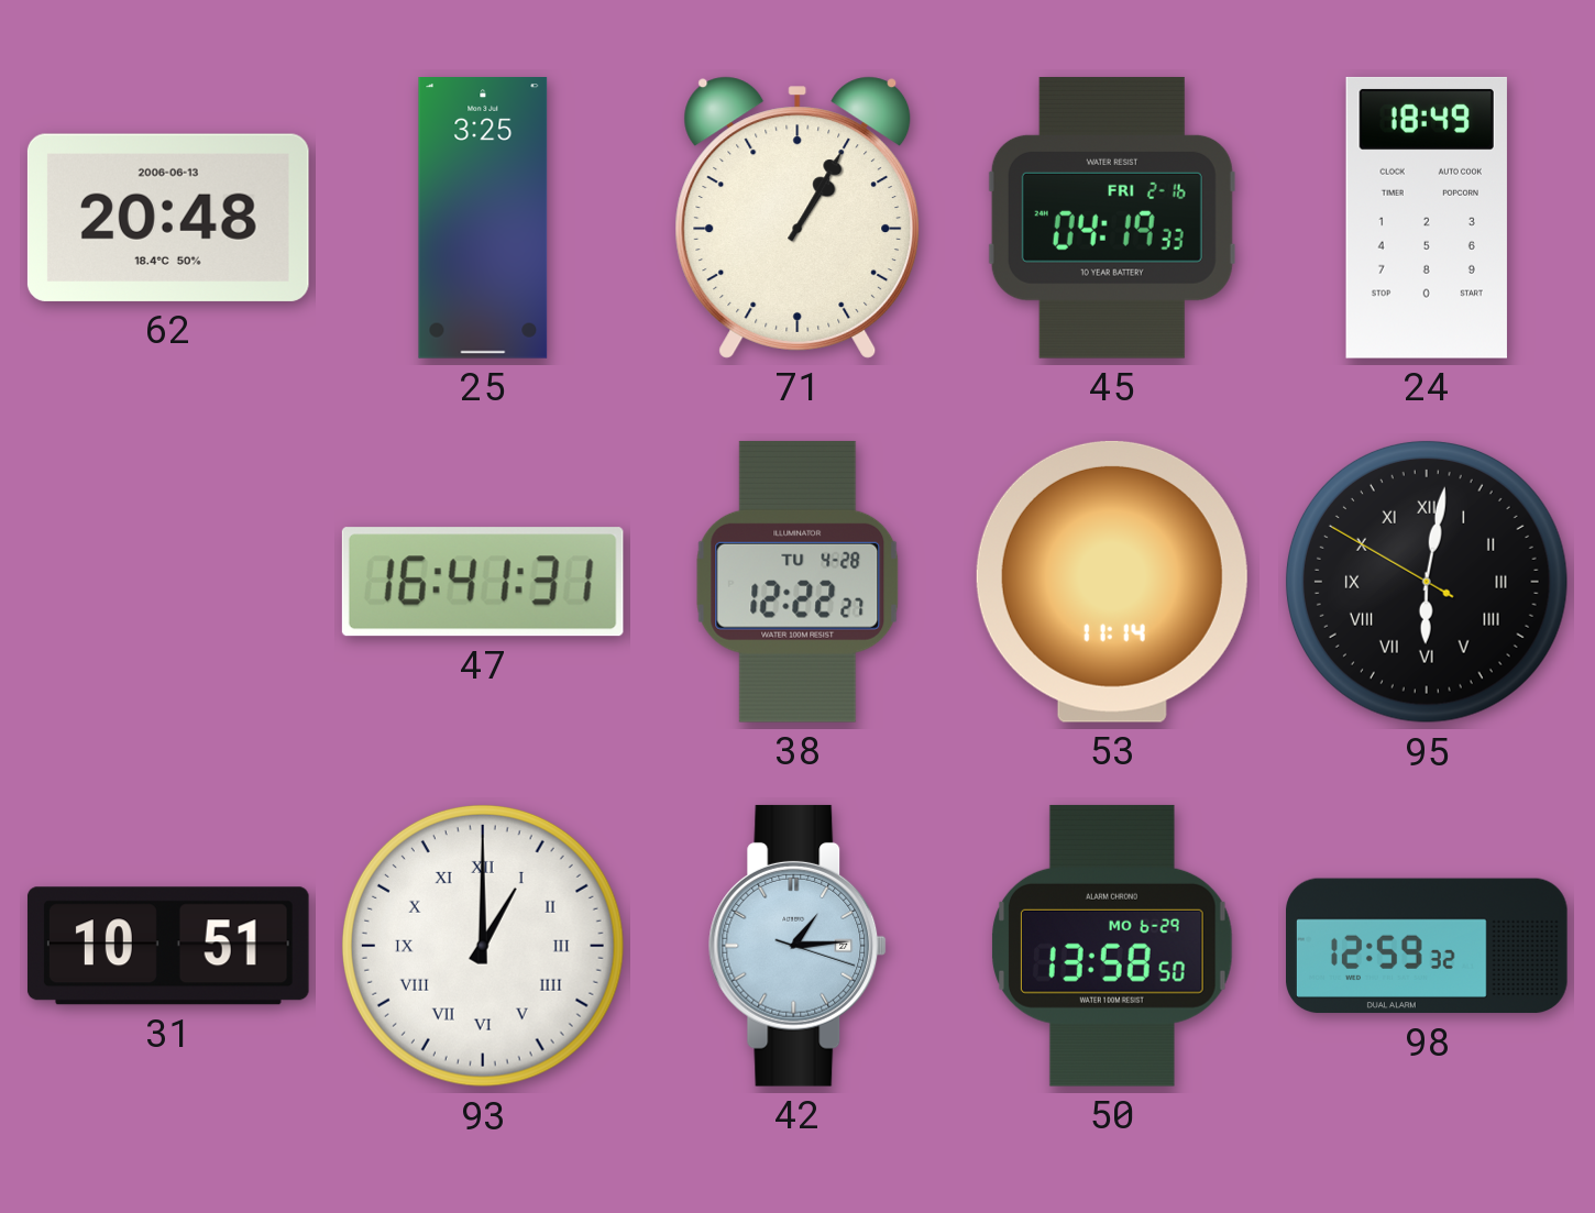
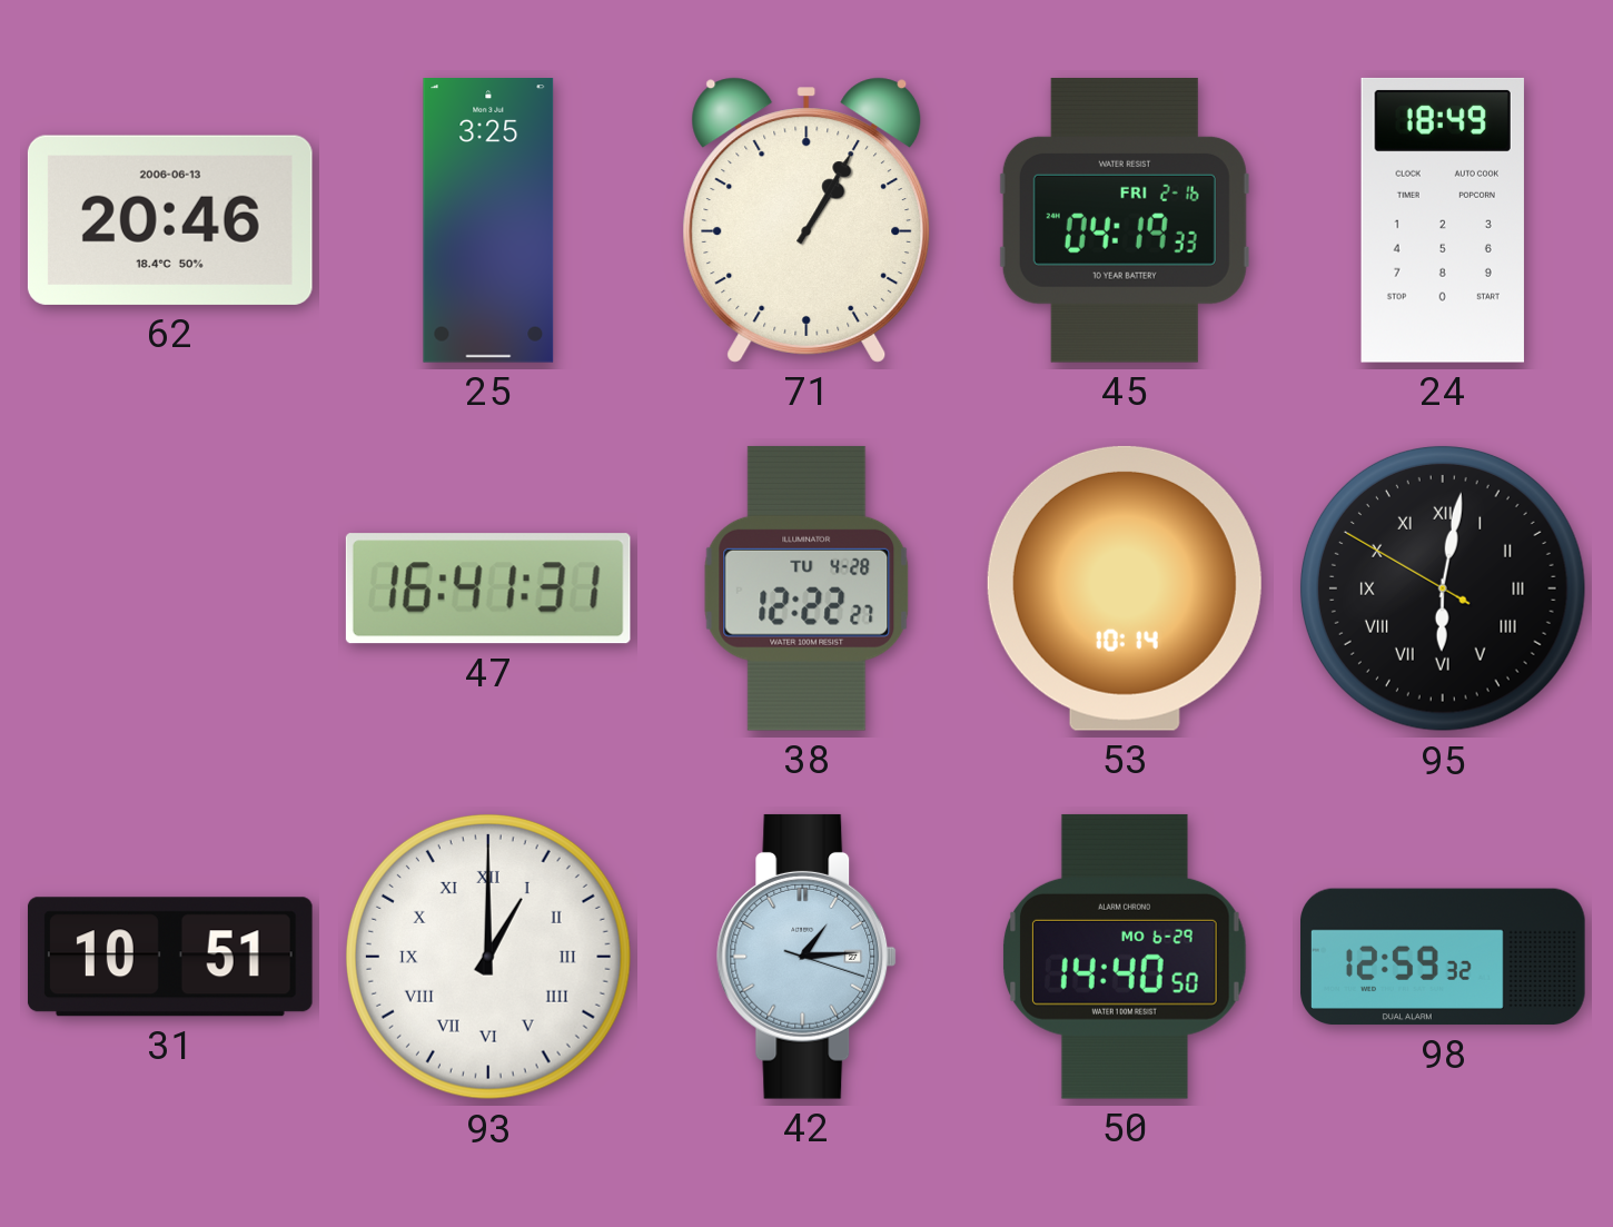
62: 20:48 -> 20:46
53: 11:14 -> 10:14
50: 13:58 -> 14:40
